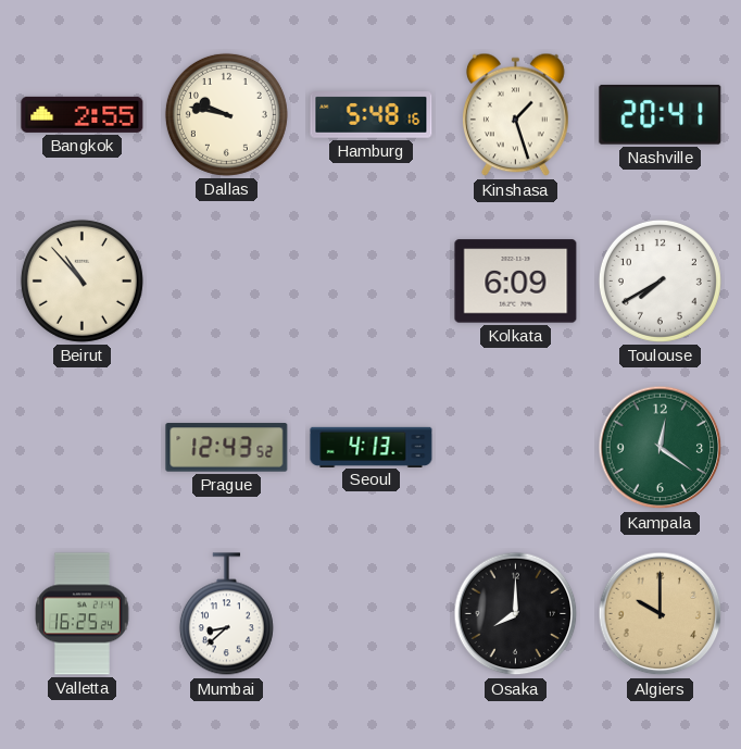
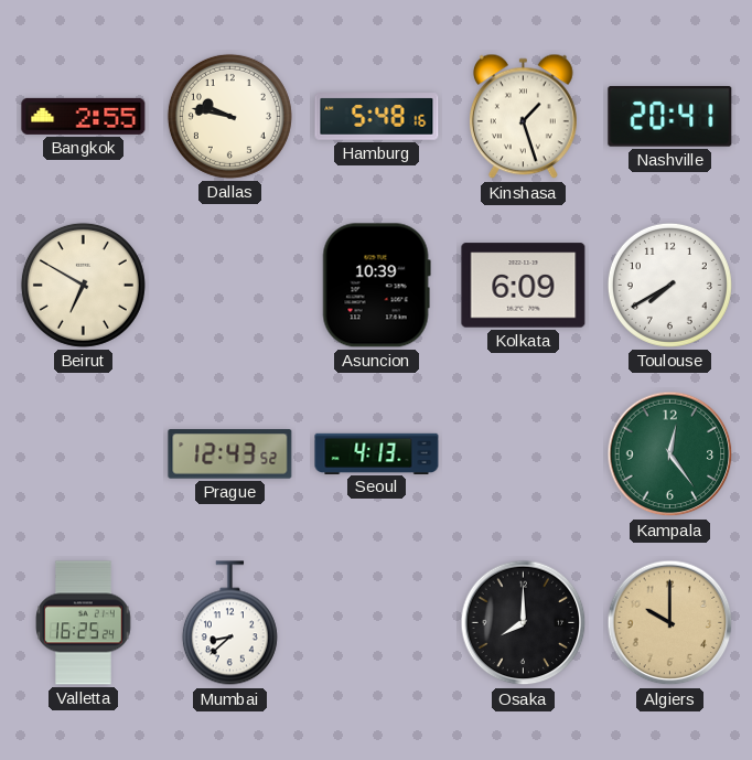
Beirut: 10:53 -> 6:50
Asuncion: none -> 10:39
Kampala: 12:21 -> 12:24
